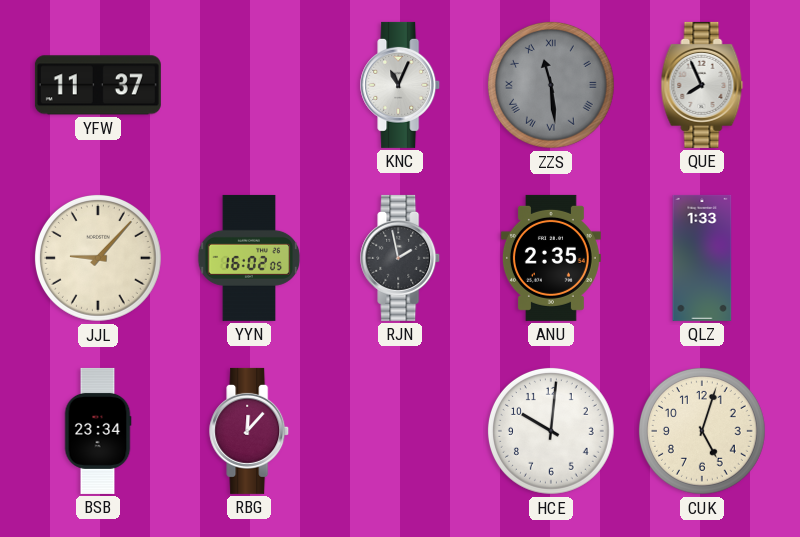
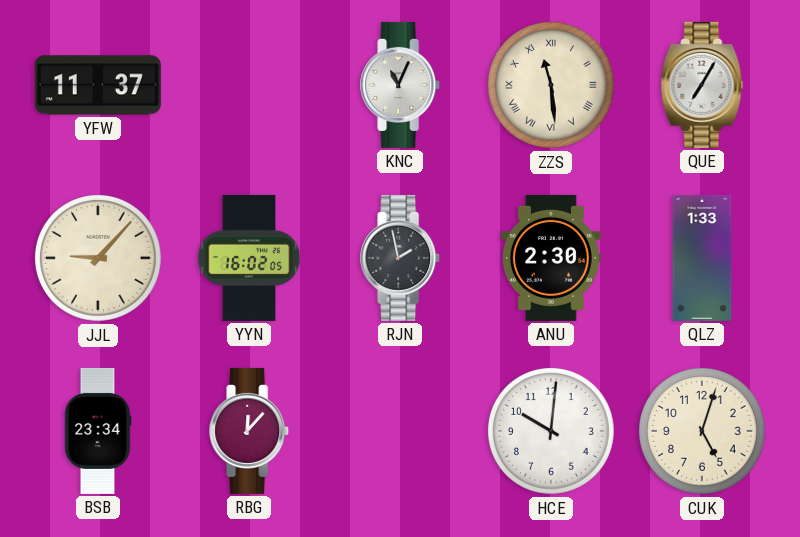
ZZS dial: grey -> cream
QUE: 7:56 -> 7:05
ANU: 2:35 -> 2:30
